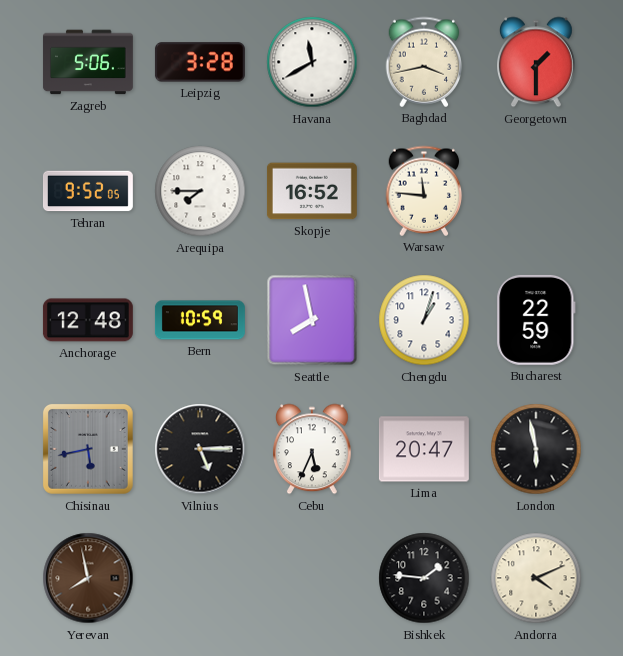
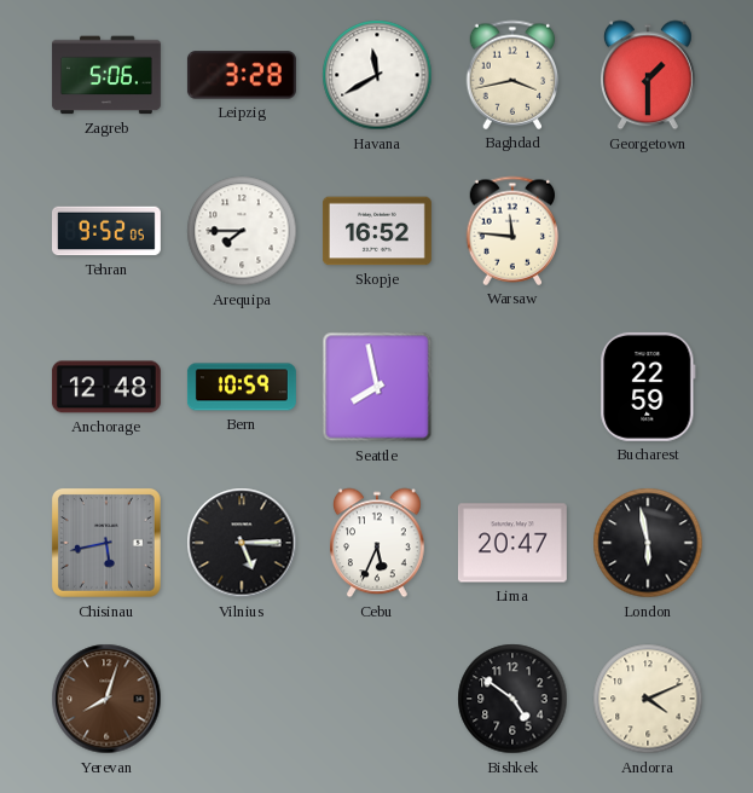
Chengdu: 1:03 -> none
Yerevan: 7:58 -> 8:03
Bishkek: 1:46 -> 4:51
